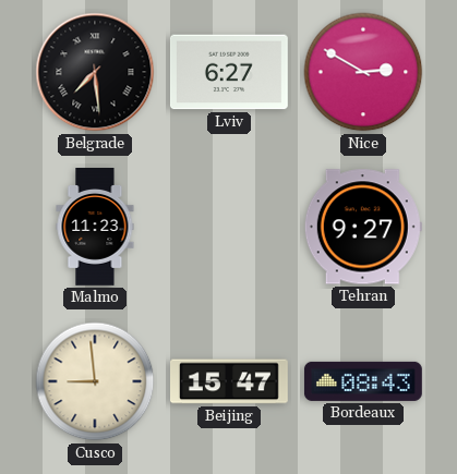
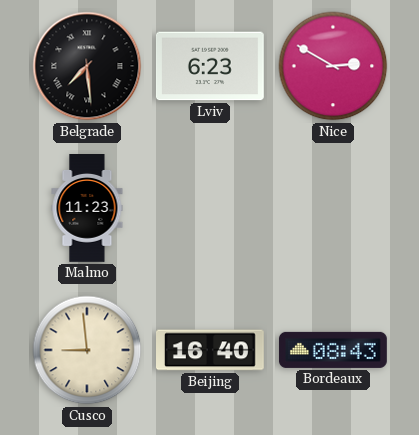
Lviv: 6:27 -> 6:23
Tehran: 9:27 -> none
Beijing: 15:47 -> 16:40
